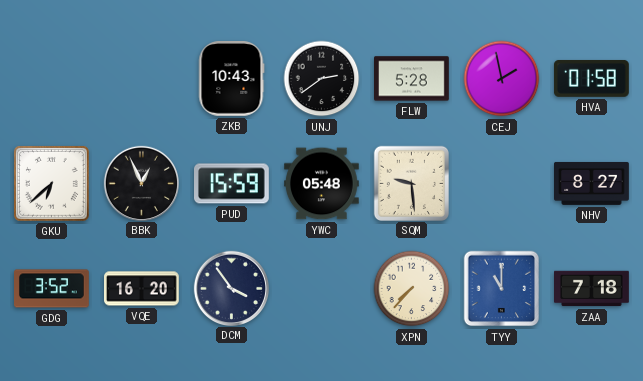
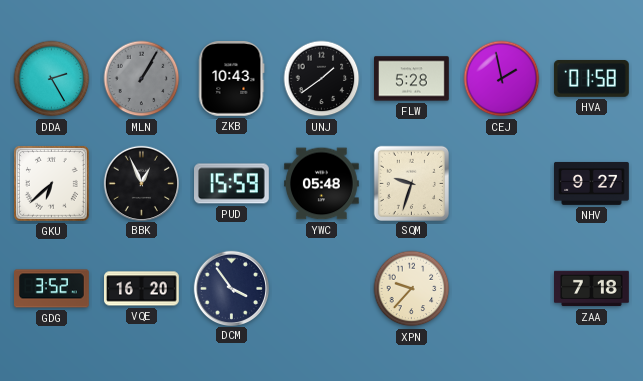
DDA: none -> 2:25
MLN: none -> 1:05
UNJ: 2:39 -> 1:39
SQM: 9:29 -> 9:33
NHV: 8:27 -> 9:27
XPN: 7:37 -> 9:37
TYY: 11:00 -> none
